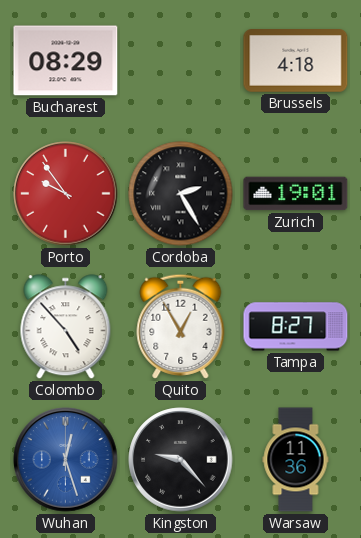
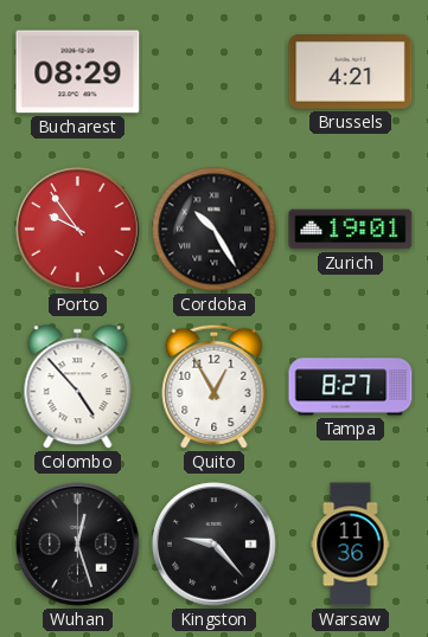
Brussels: 4:18 -> 4:21
Cordoba: 2:25 -> 10:25
Wuhan dial: blue -> black
